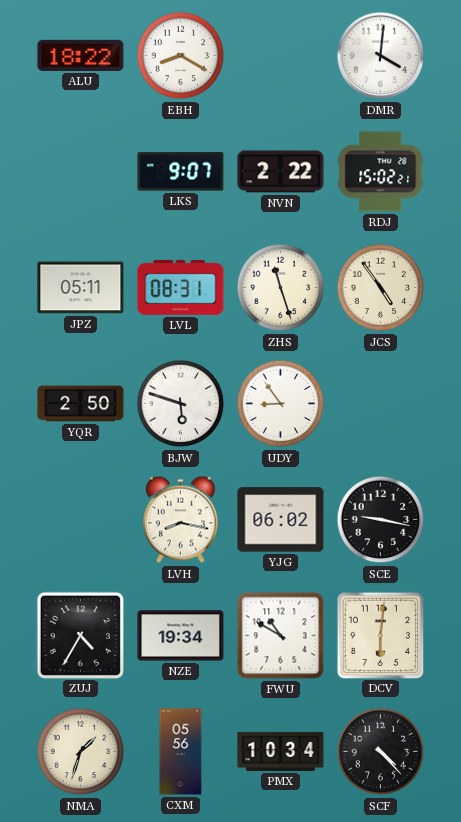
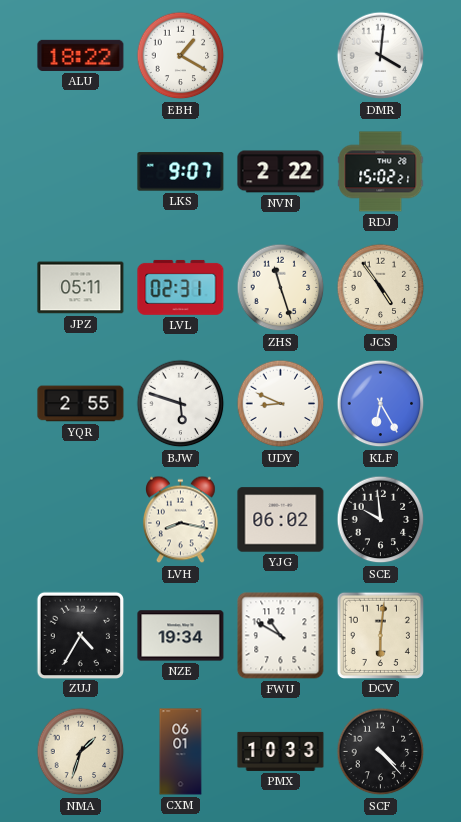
EBH: 8:20 -> 1:20
LVL: 08:31 -> 02:31
YQR: 2:50 -> 2:55
UDY: 8:54 -> 8:49
KLF: none -> 6:25
SCE: 9:17 -> 9:59
CXM: 05:56 -> 06:01
PMX: 10:34 -> 10:33
